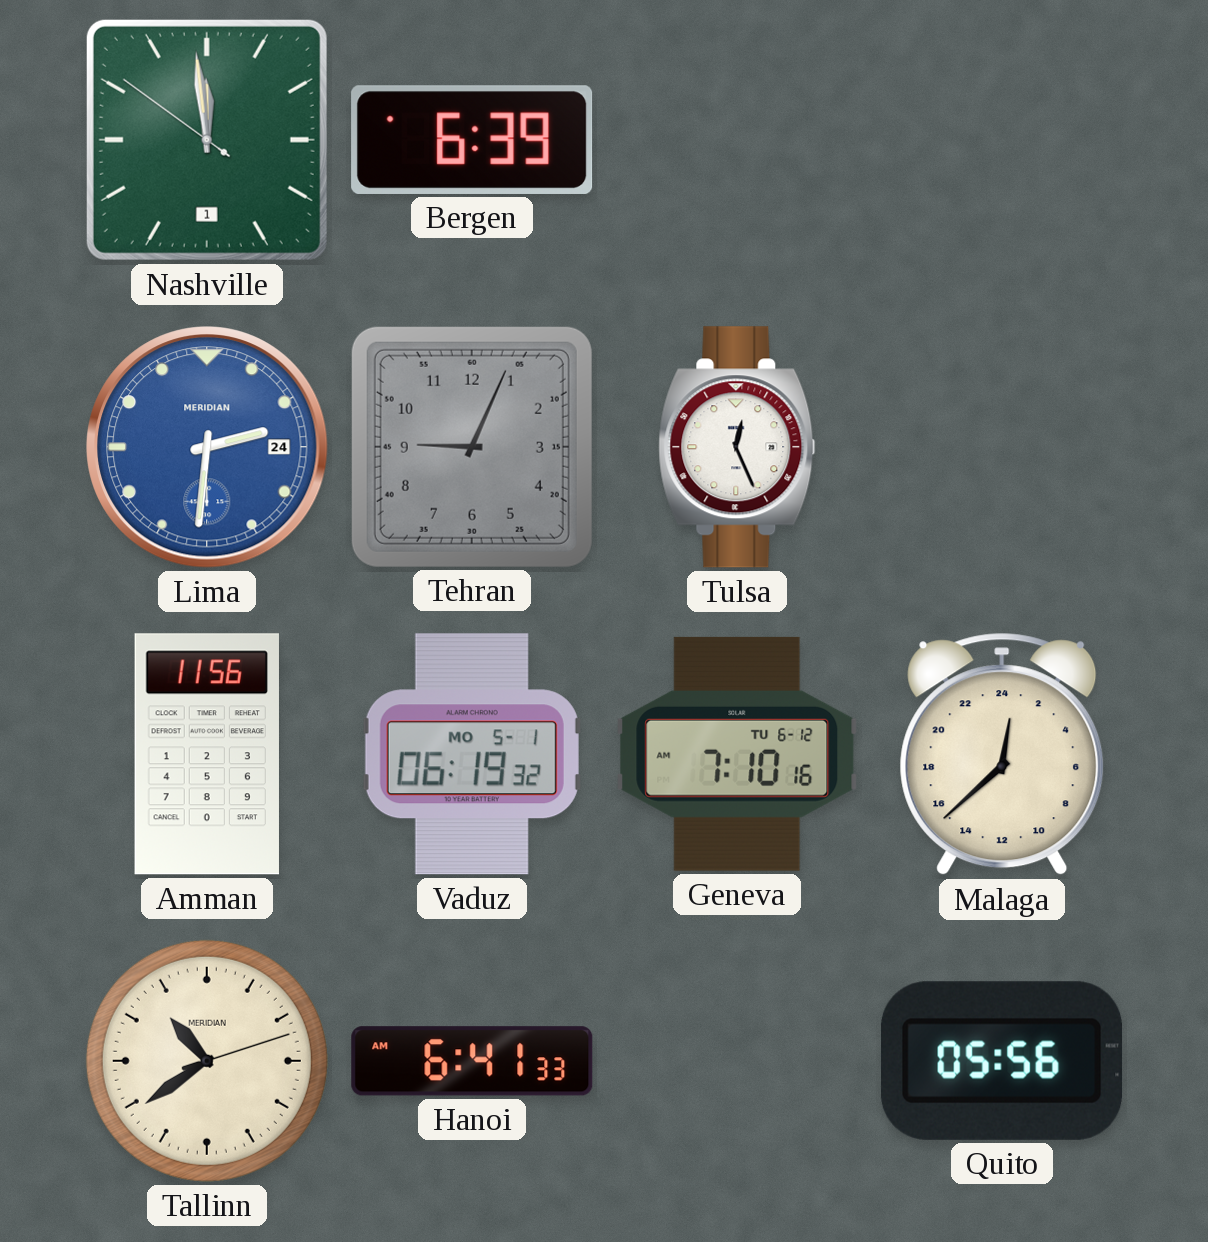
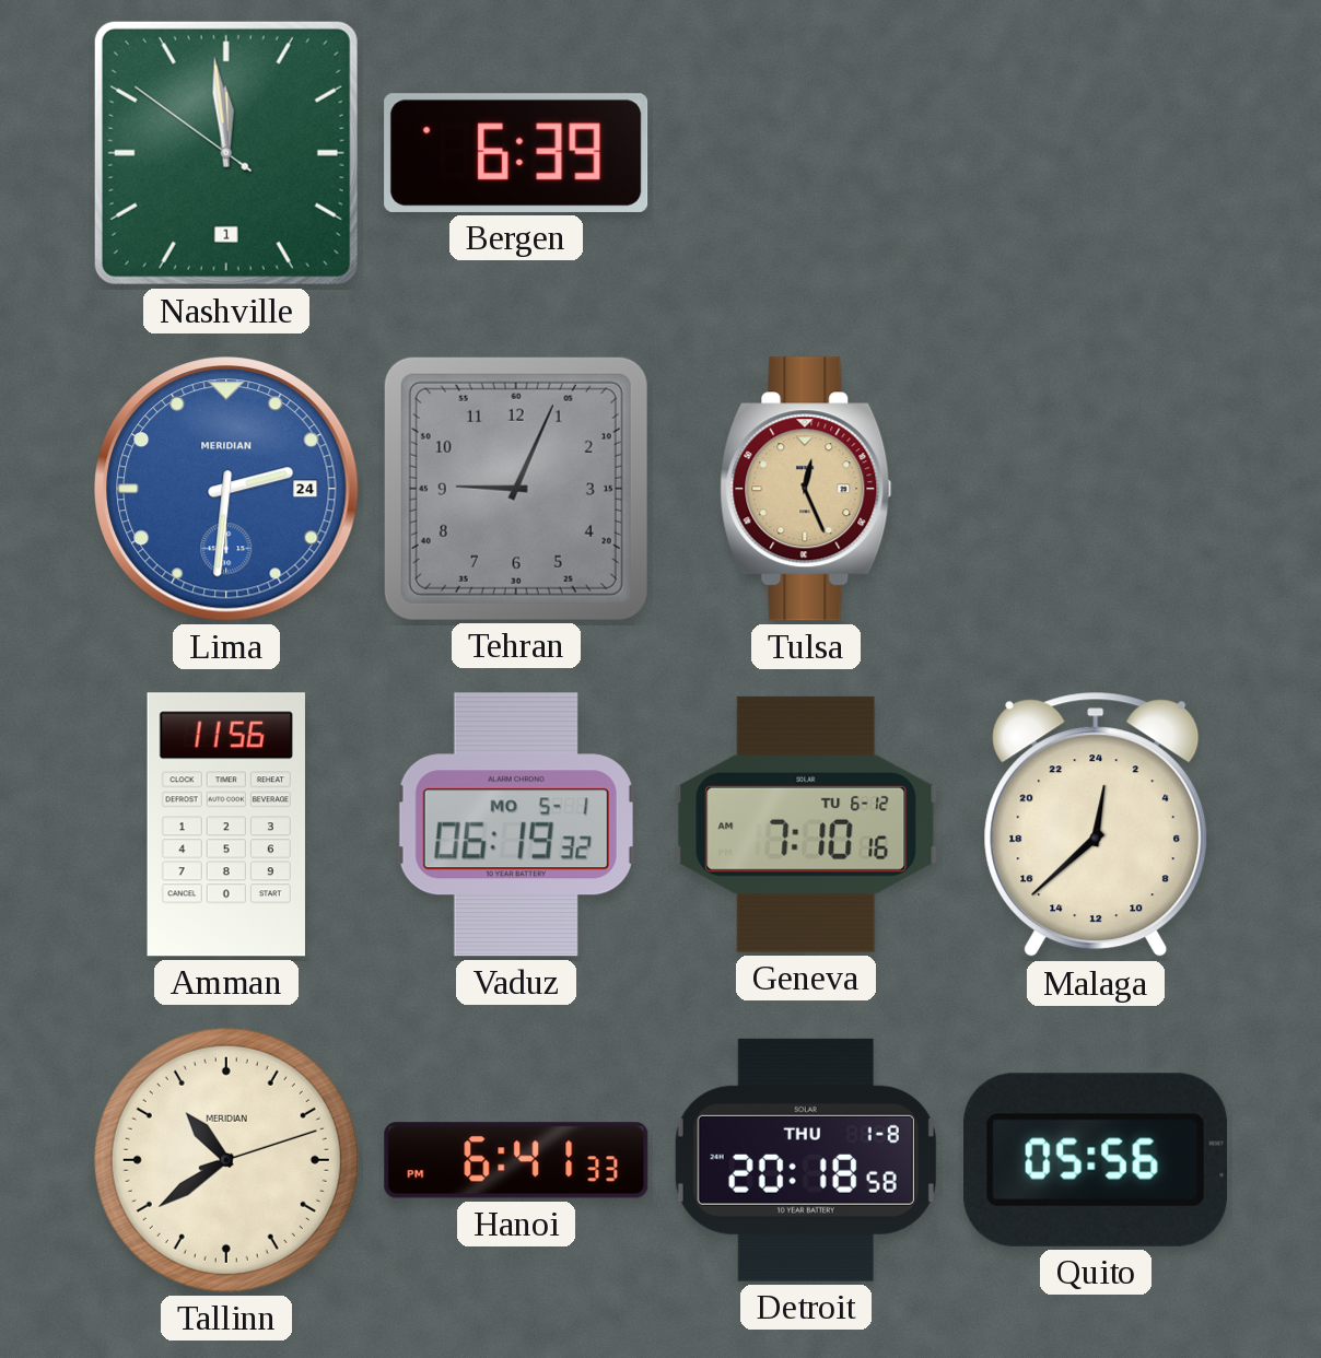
Tulsa dial: white -> champagne
Hanoi: 6:41:33 AM -> 6:41:33 PM
Detroit: none -> 20:18
